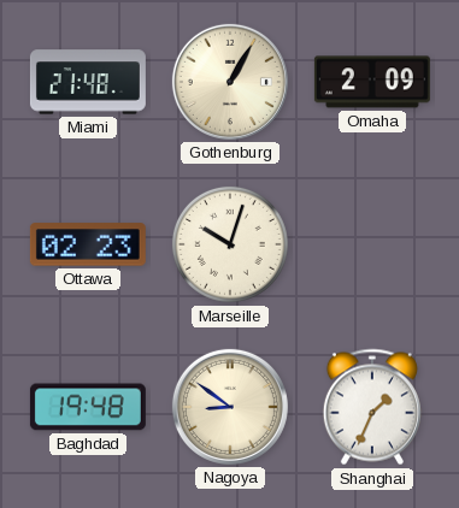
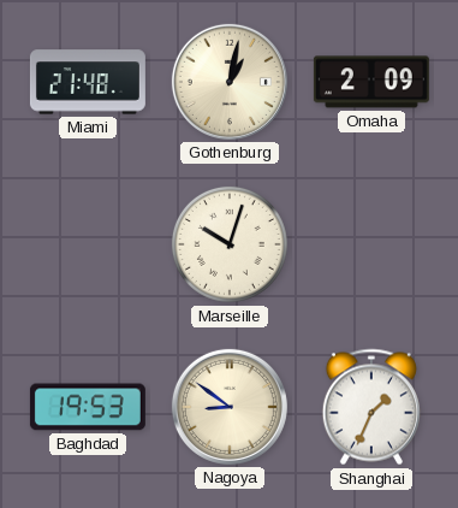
Gothenburg: 1:05 -> 1:02
Ottawa: 02:23 -> none
Baghdad: 19:48 -> 19:53
